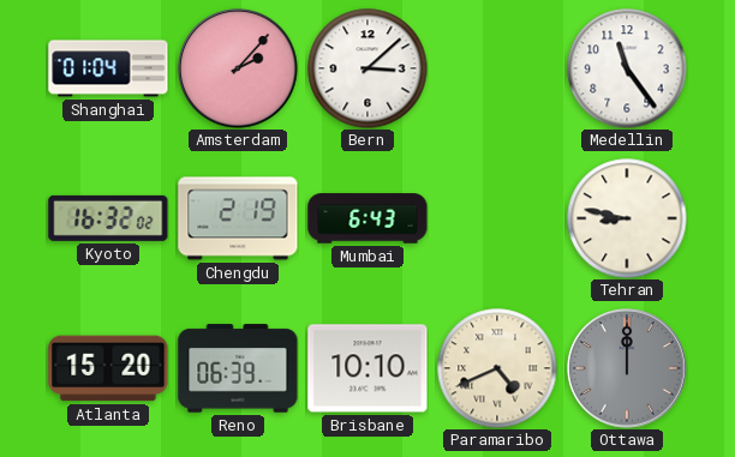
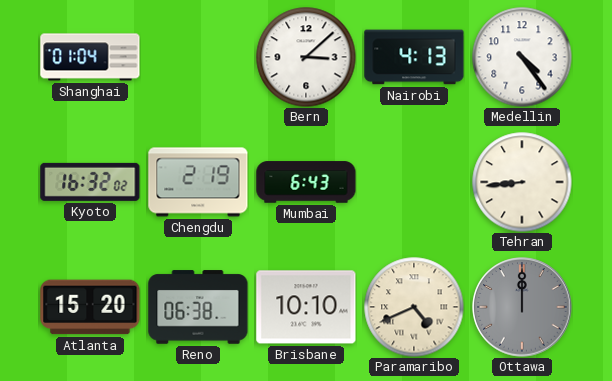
Amsterdam: 2:07 -> none
Nairobi: none -> 4:13
Medellin: 11:24 -> 4:24
Tehran: 8:47 -> 8:44
Reno: 06:39 -> 06:38
